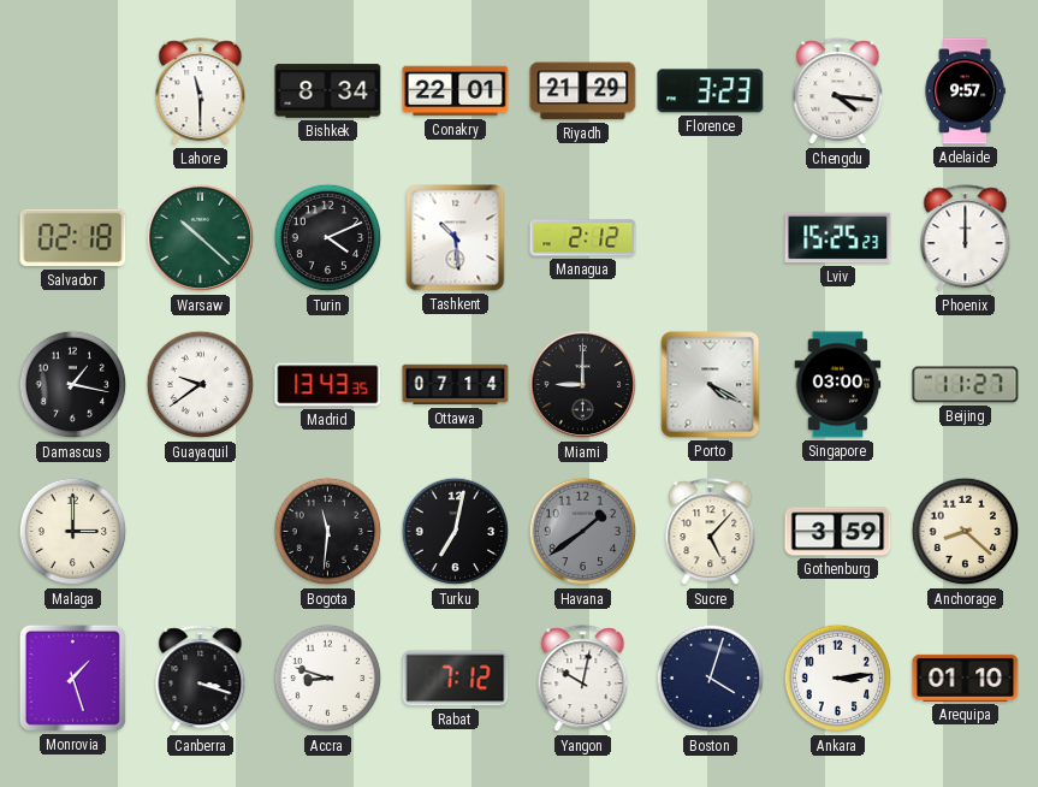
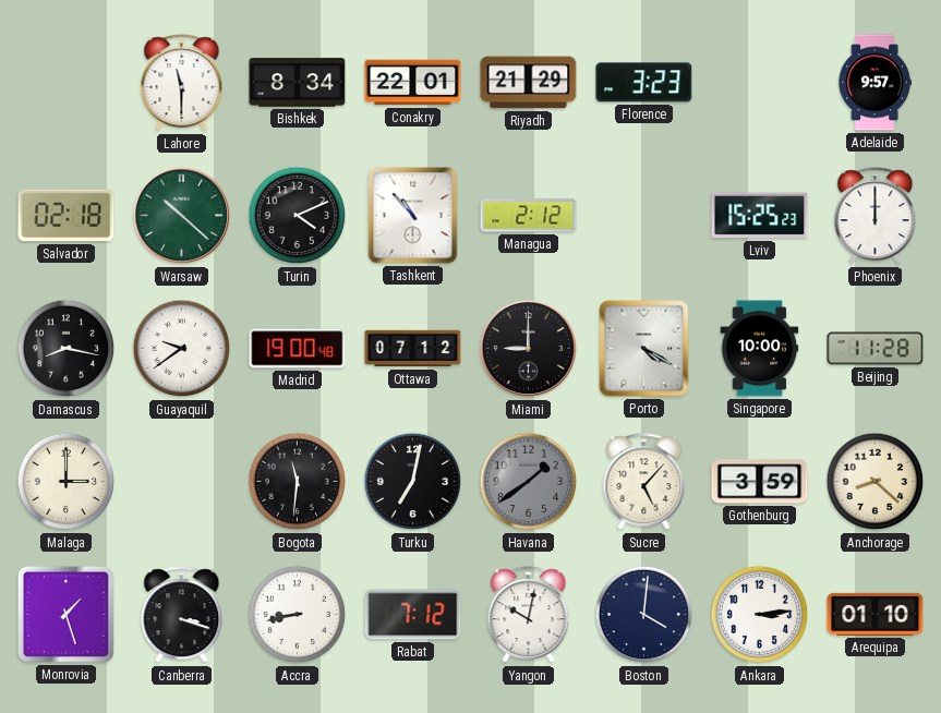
Chengdu: 4:16 -> none
Tashkent: 10:29 -> 10:53
Damascus: 1:17 -> 8:17
Madrid: 13:43 -> 19:00
Ottawa: 07:14 -> 07:12
Singapore: 03:00 -> 10:00
Beijing: 11:27 -> 11:28
Accra: 8:48 -> 8:43
Boston: 4:03 -> 4:01
